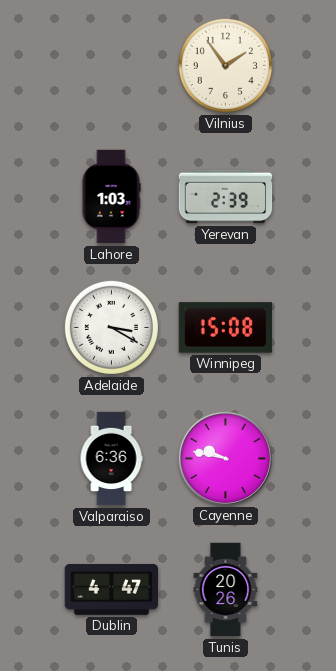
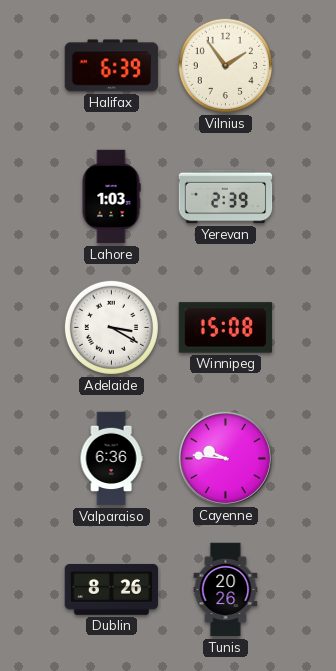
Halifax: none -> 6:39
Cayenne: 9:47 -> 9:46
Dublin: 4:47 -> 8:26
